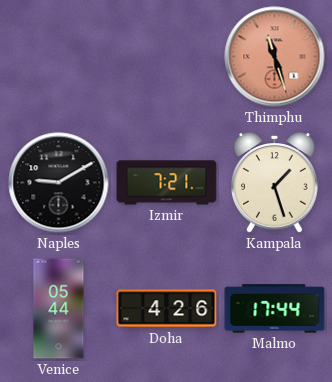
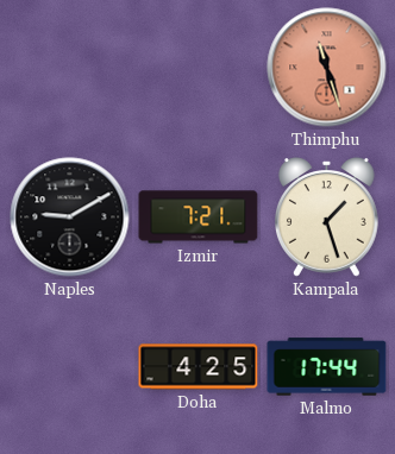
Venice: 05:44 -> none
Doha: 4:26 -> 4:25
